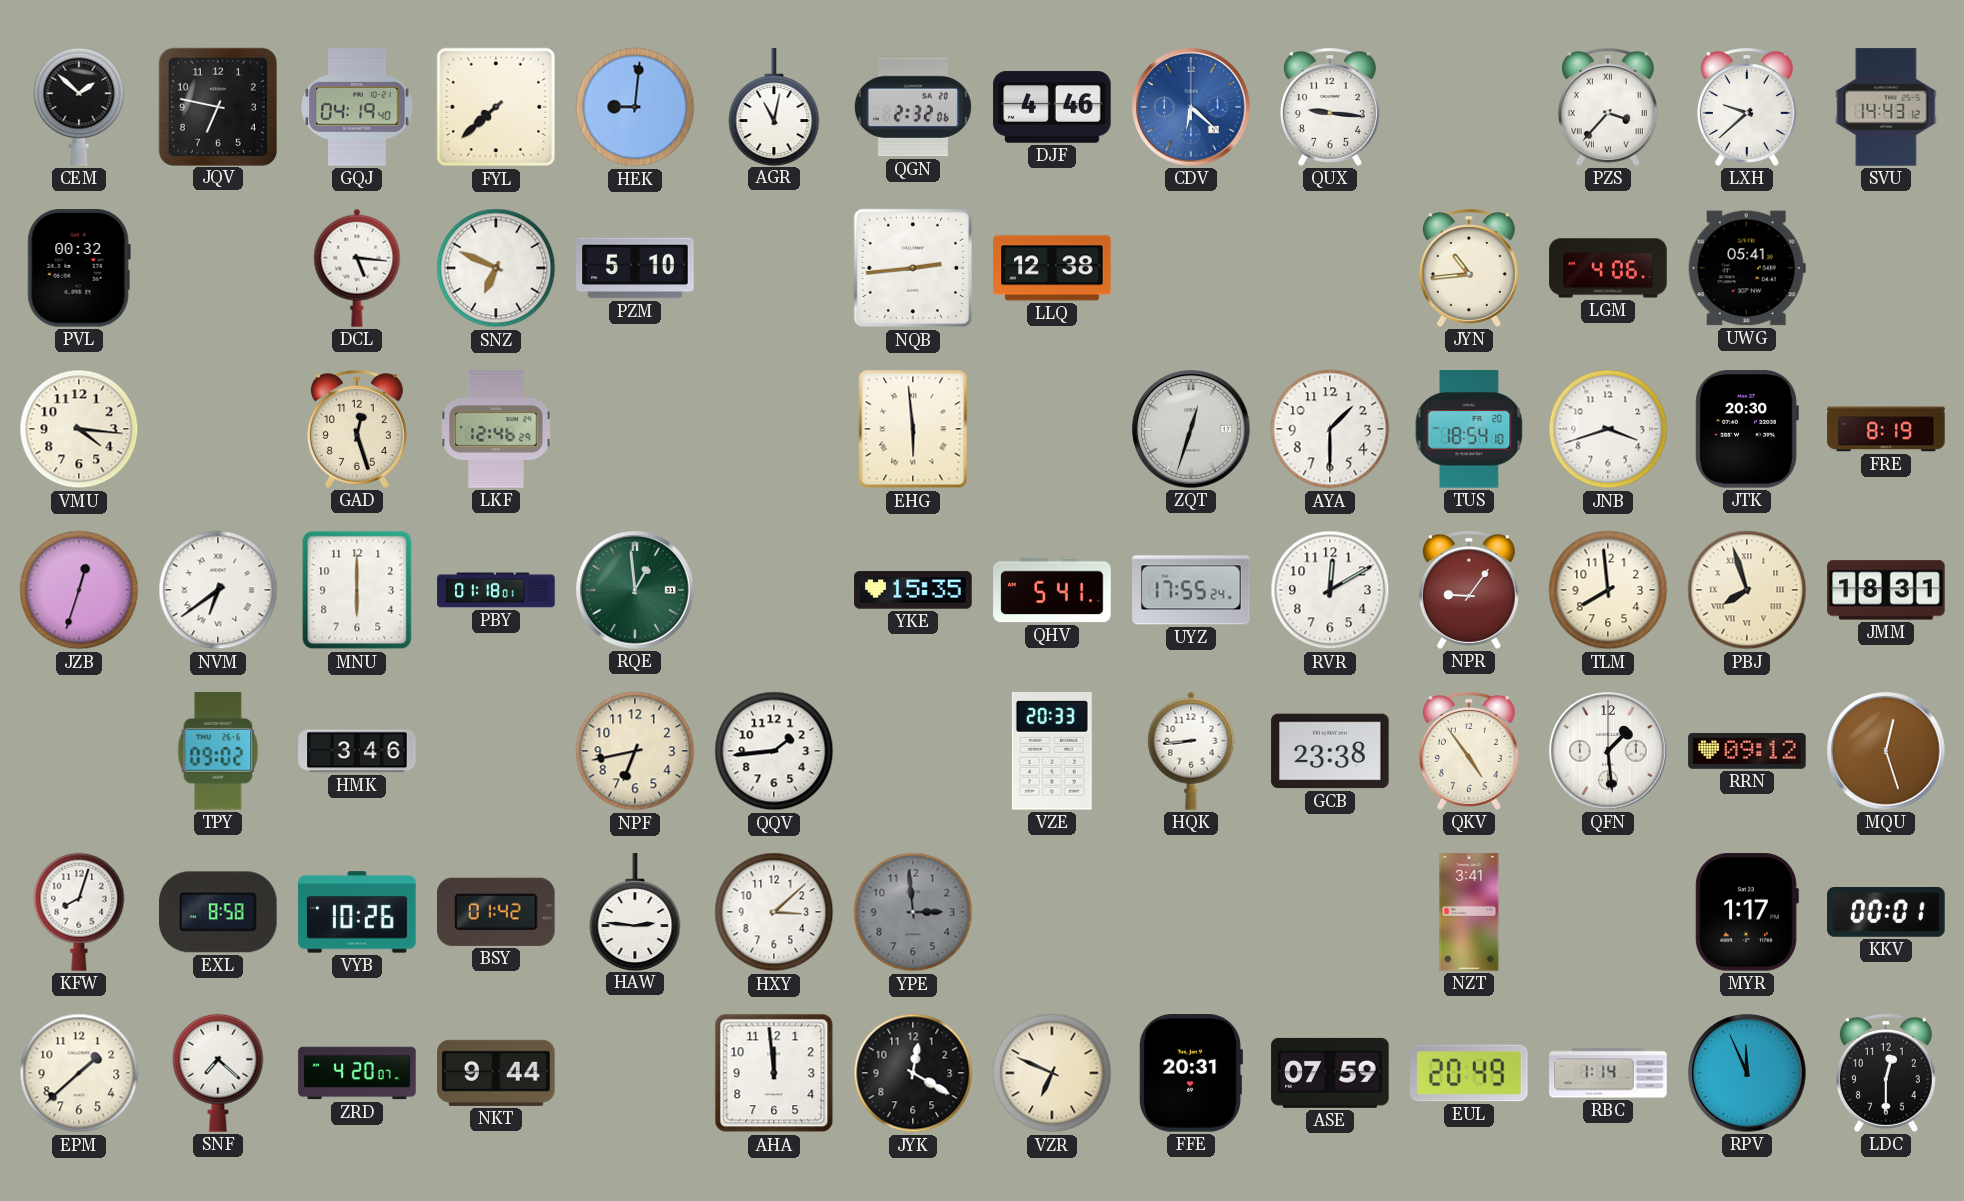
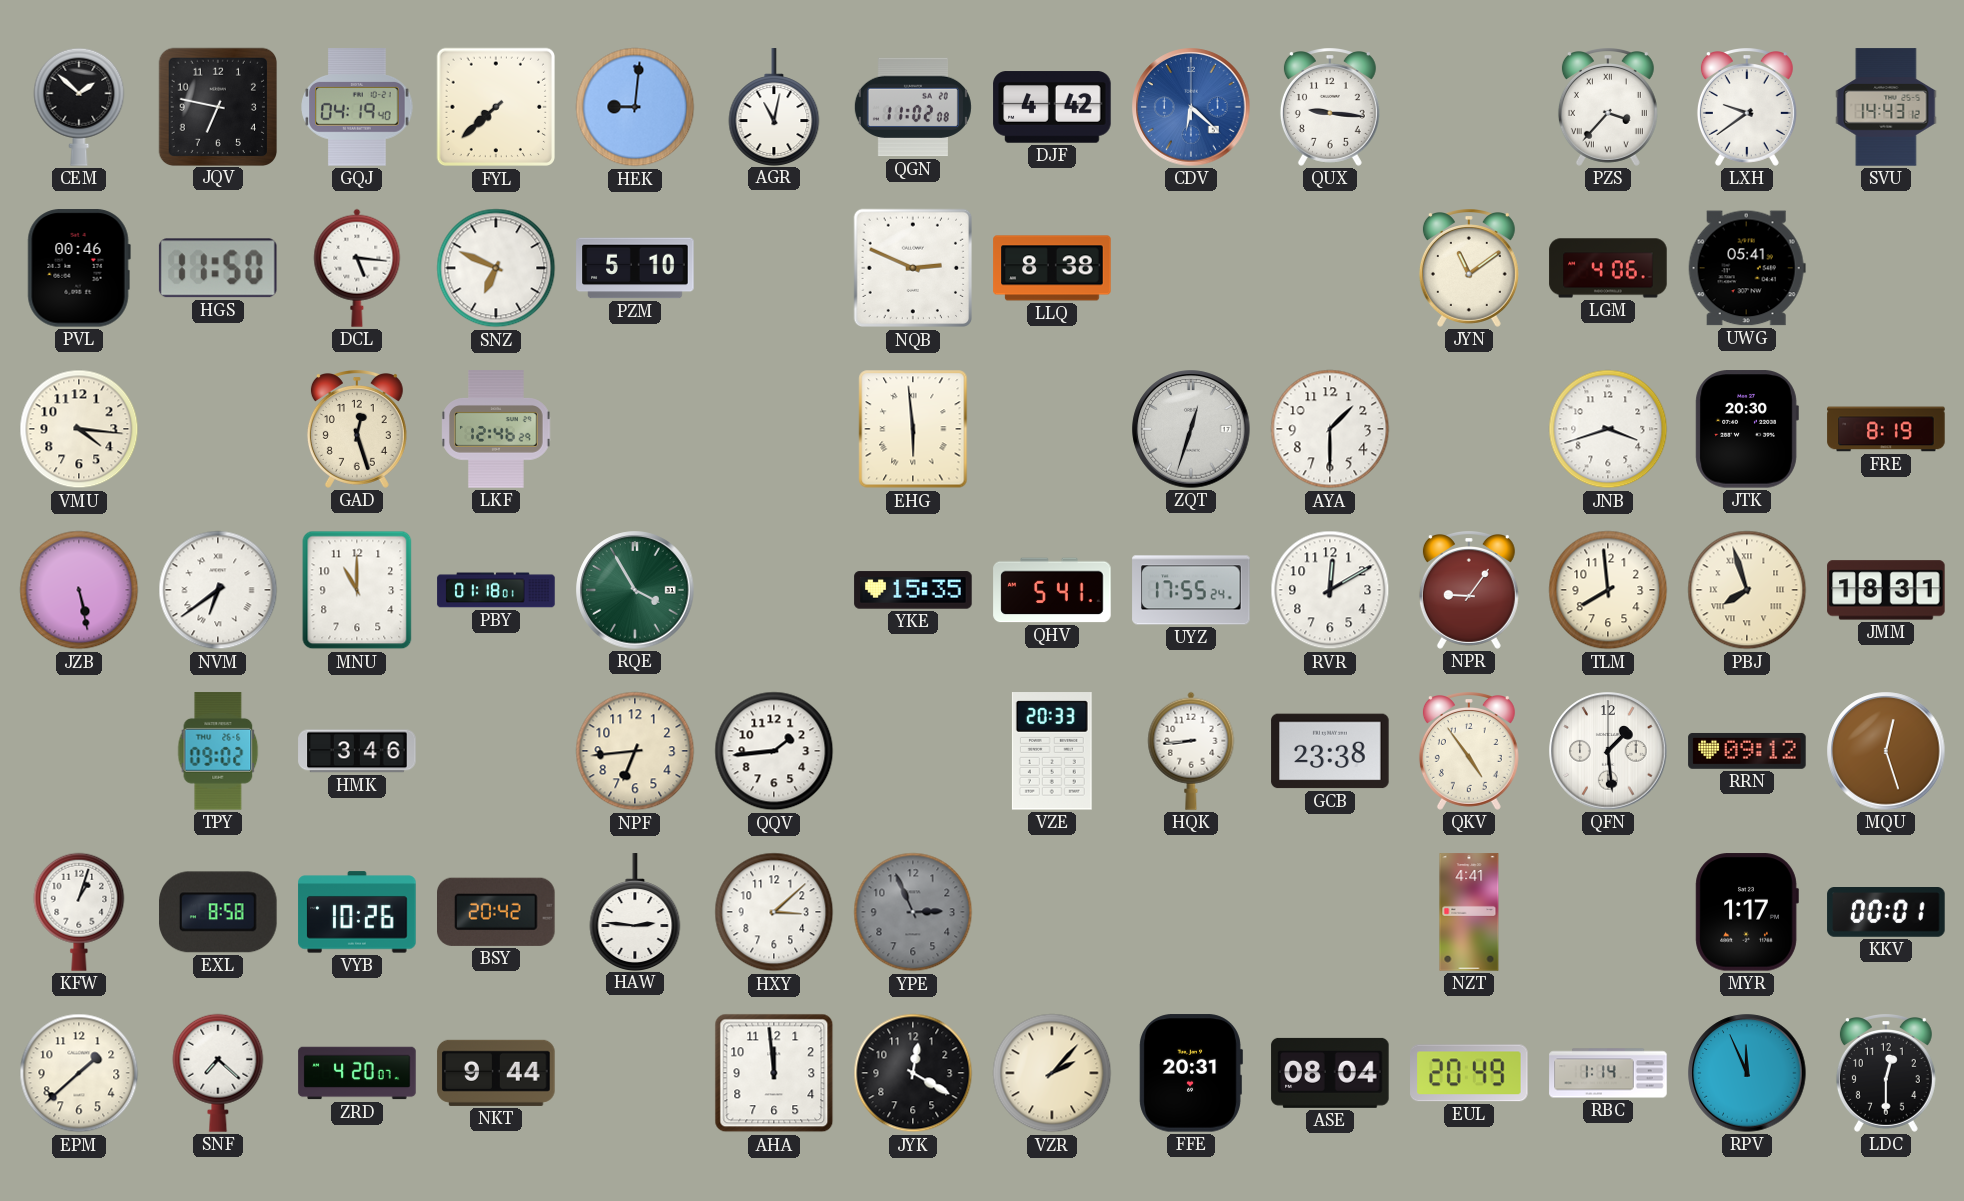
QGN: 2:32 -> 11:02
DJF: 4:46 -> 4:42
LXH: 9:38 -> 9:39
PVL: 00:32 -> 00:46
HGS: none -> 11:50
NQB: 2:44 -> 2:49
LLQ: 12:38 -> 8:38
JYN: 10:44 -> 11:09
TUS: 18:54 -> none
JZB: 12:33 -> 5:28
MNU: 6:00 -> 11:00
RQE: 12:59 -> 3:55
NPF: 6:43 -> 6:44
KFW: 8:03 -> 1:03
BSY: 01:42 -> 20:42
YPE: 2:59 -> 2:56
NZT: 3:41 -> 4:41
VZR: 6:49 -> 2:07
ASE: 07:59 -> 08:04
